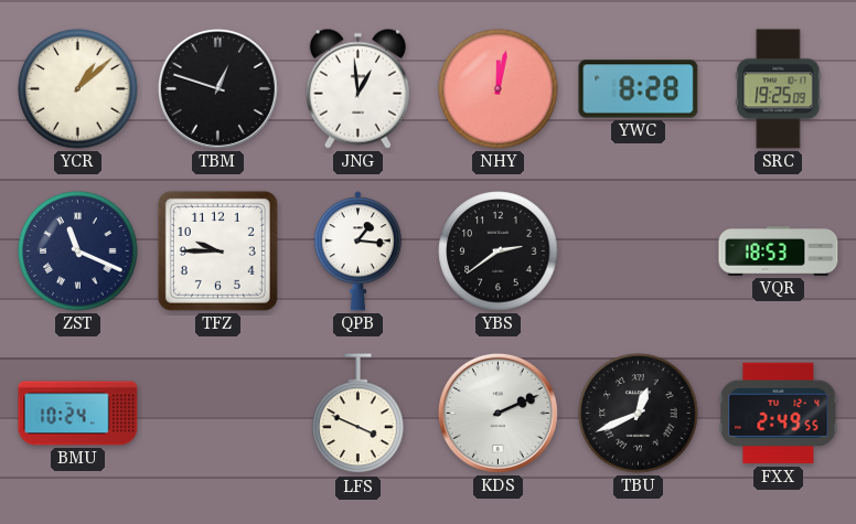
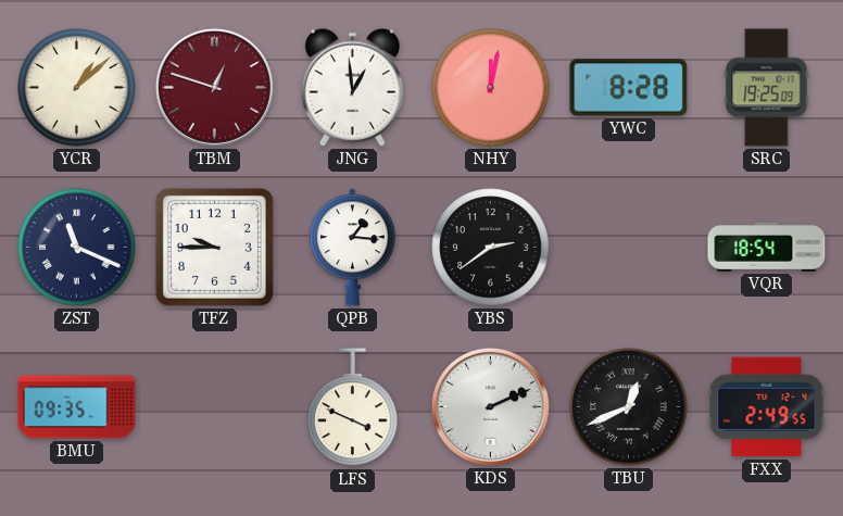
TBM dial: black -> burgundy
VQR: 18:53 -> 18:54
BMU: 10:24 -> 09:35
